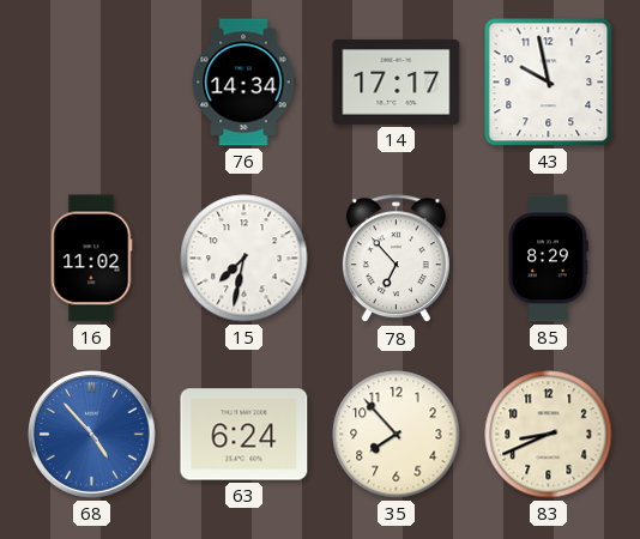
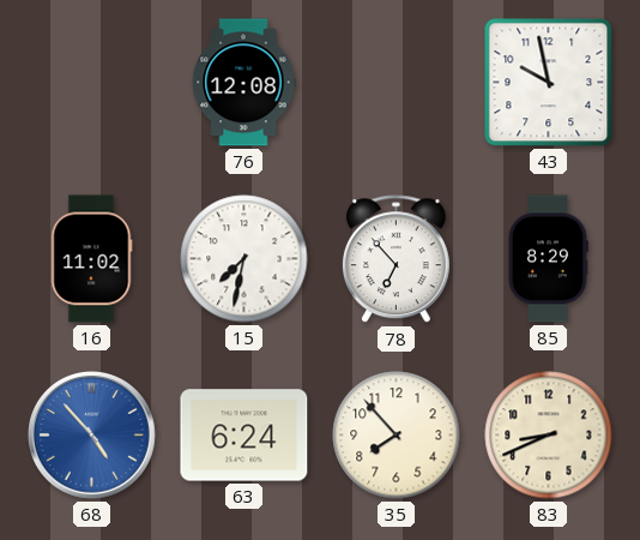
76: 14:34 -> 12:08
14: 17:17 -> none
